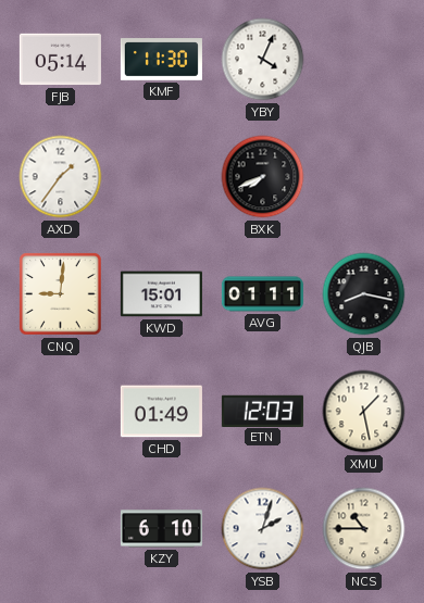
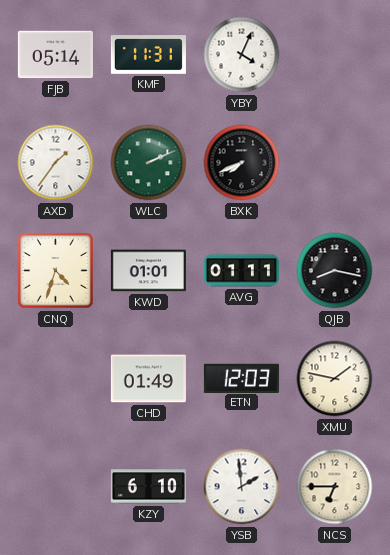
KMF: 11:30 -> 11:31
WLC: none -> 2:11
CNQ: 9:01 -> 4:33
KWD: 15:01 -> 01:01
XMU: 1:28 -> 1:47
YSB: 2:03 -> 1:59
NCS: 10:45 -> 6:45
